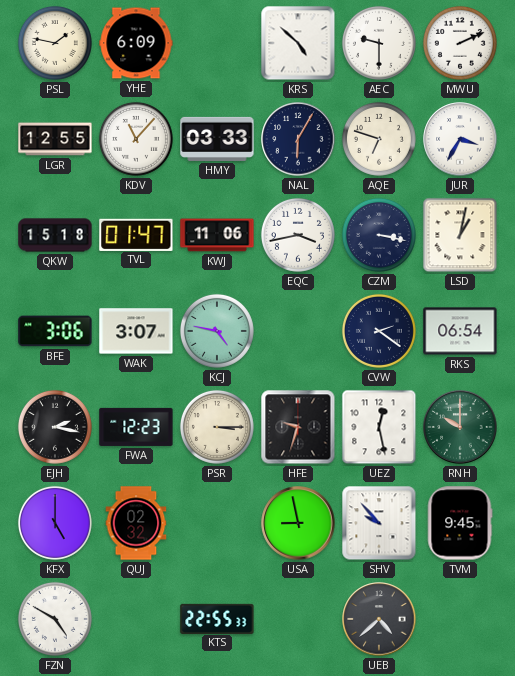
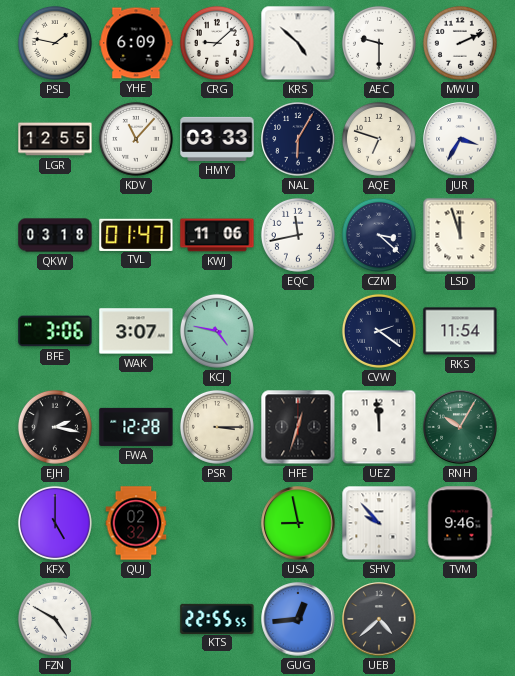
CRG: none -> 9:08
QKW: 15:18 -> 03:18
EQC: 3:43 -> 11:43
CZM: 3:17 -> 3:22
LSD: 1:02 -> 11:57
RKS: 06:54 -> 11:54
FWA: 12:23 -> 12:28
HFE: 9:33 -> 12:33
UEZ: 12:28 -> 11:59
RNH: 10:00 -> 10:05
TVM: 9:45 -> 9:46
KTS: 22:55:33 -> 22:55:55
GUG: none -> 12:44
